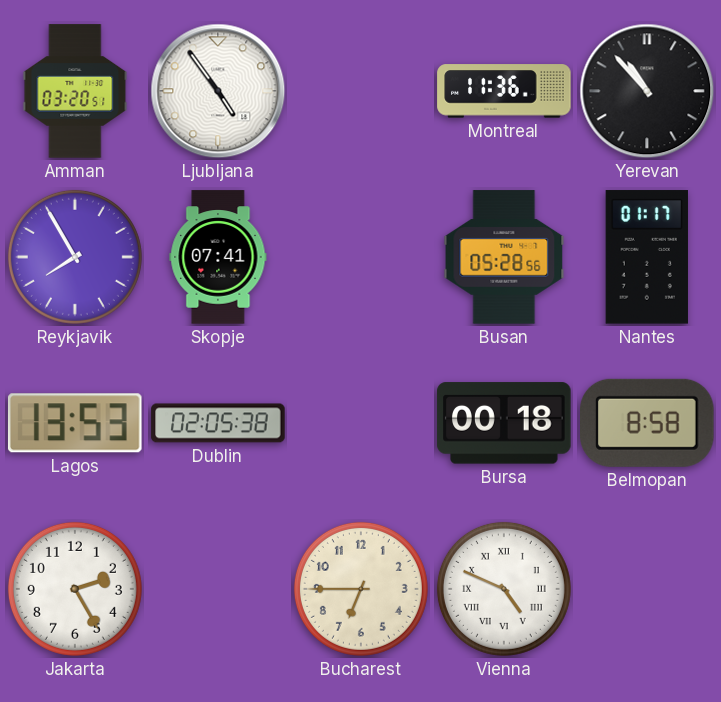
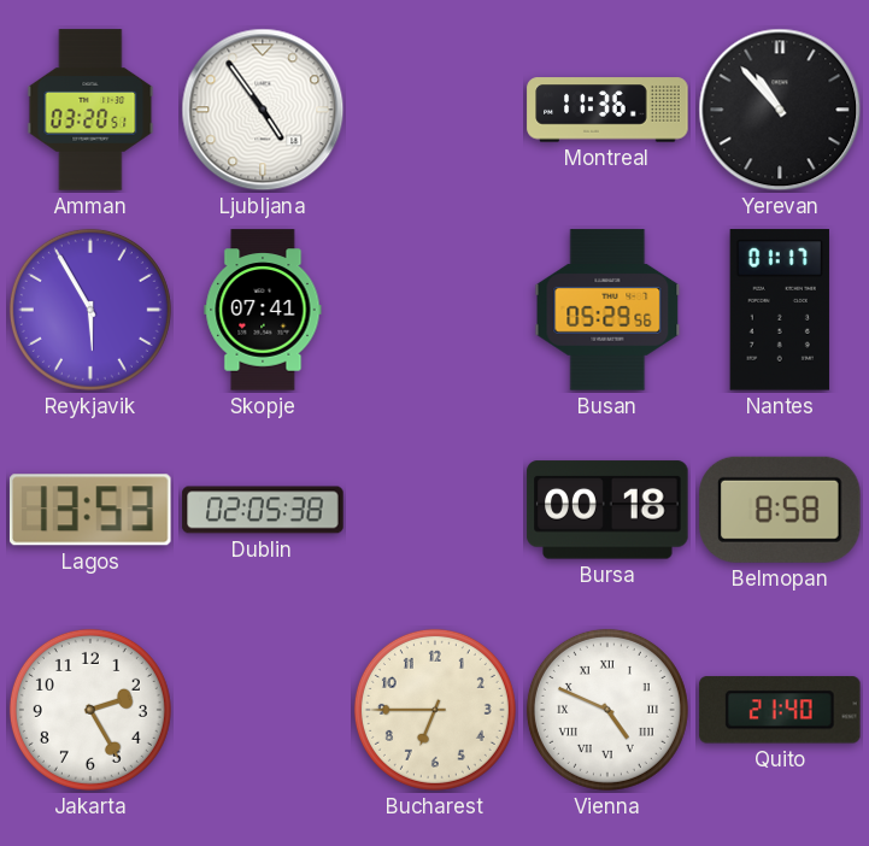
Reykjavik: 7:55 -> 5:55
Busan: 05:28 -> 05:29
Quito: none -> 21:40
